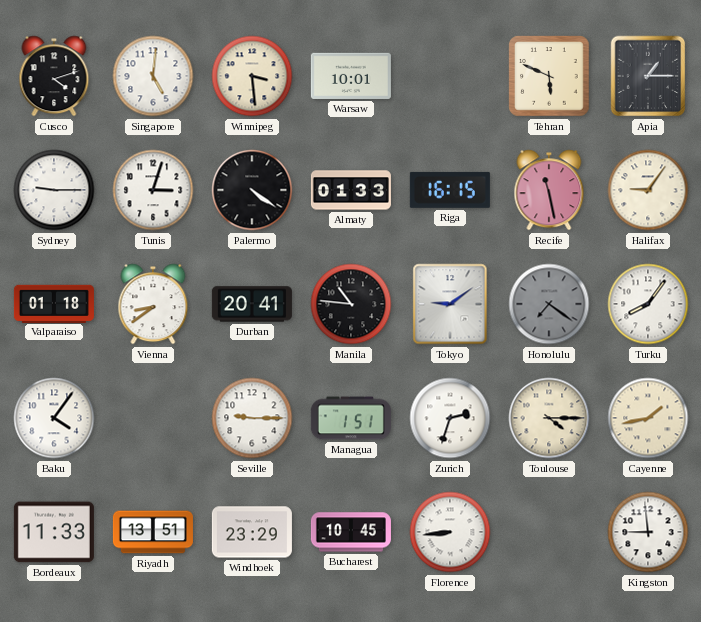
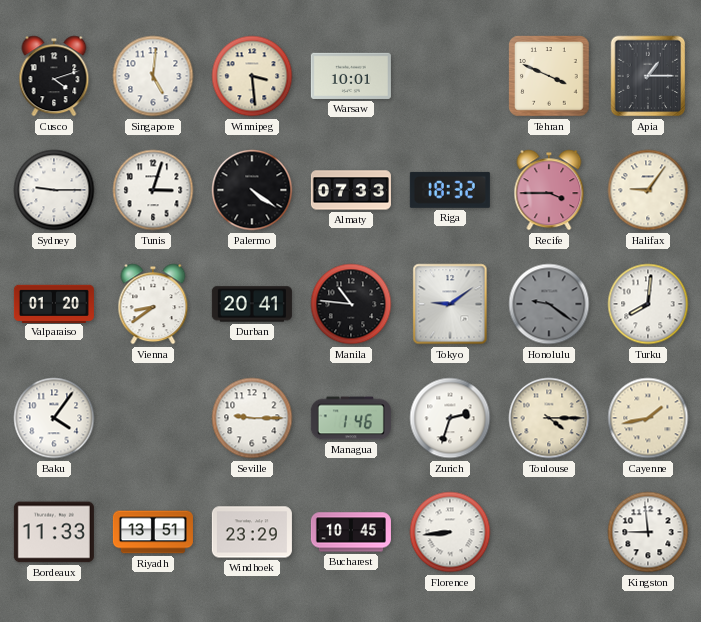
Tehran: 5:49 -> 3:49
Almaty: 01:33 -> 07:33
Riga: 16:15 -> 18:32
Recife: 11:28 -> 3:45
Valparaiso: 01:18 -> 01:20
Honolulu: 7:21 -> 9:21
Turku: 8:06 -> 8:01
Managua: 1:51 -> 1:46
